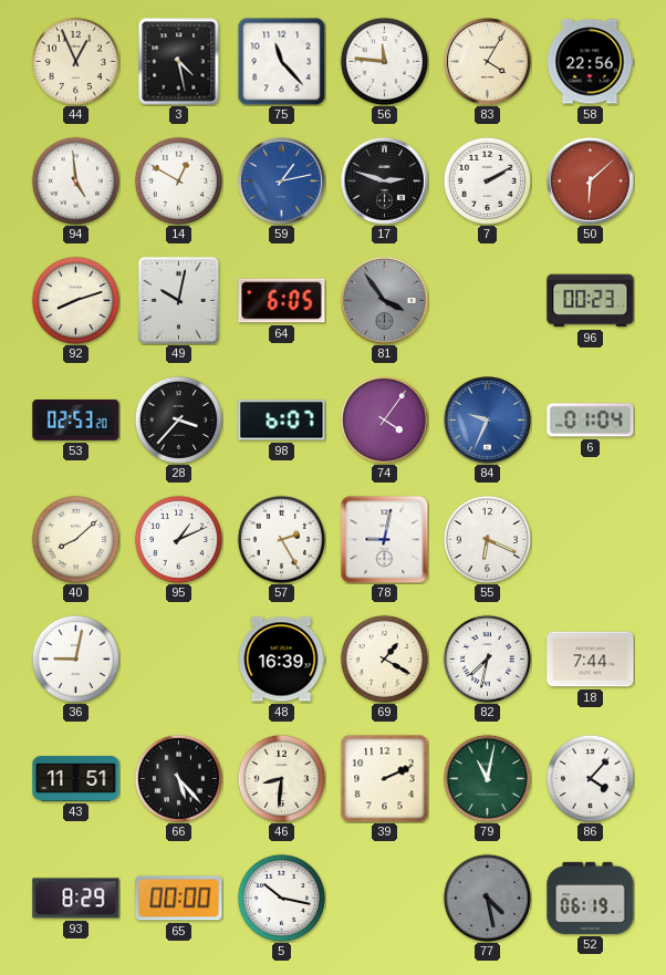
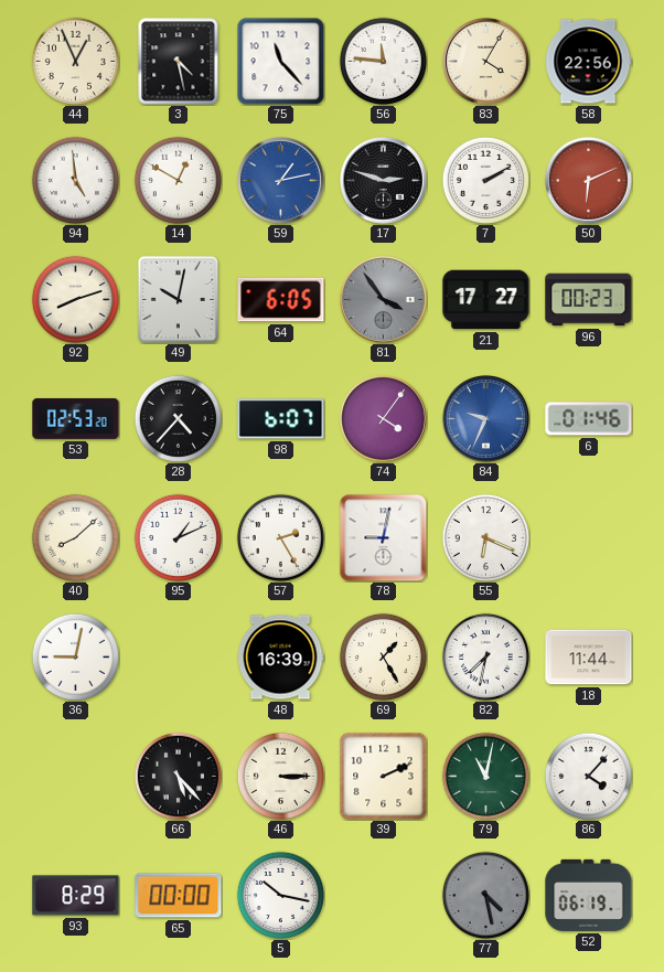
50: 6:08 -> 6:11
21: none -> 17:27
28: 3:37 -> 4:37
6: 01:04 -> 01:46
69: 1:20 -> 1:25
18: 7:44 -> 11:44
43: 11:51 -> none
46: 8:31 -> 3:15
